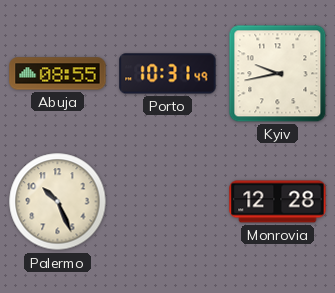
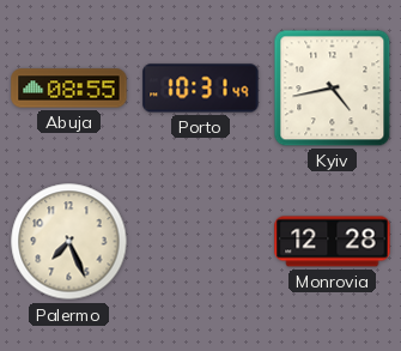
Kyiv: 9:43 -> 4:43
Palermo: 10:26 -> 7:26
